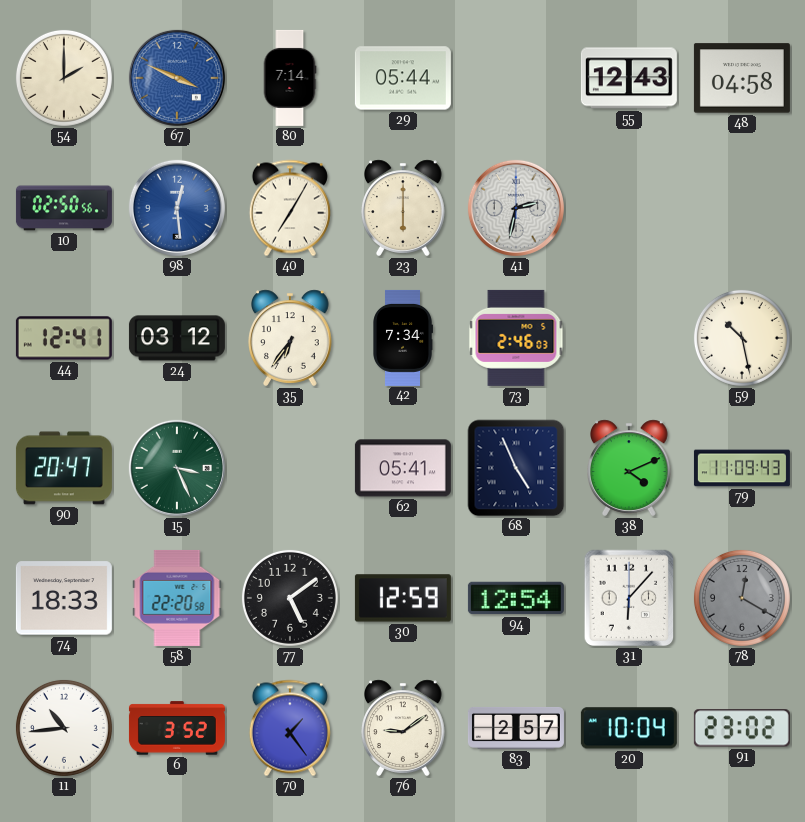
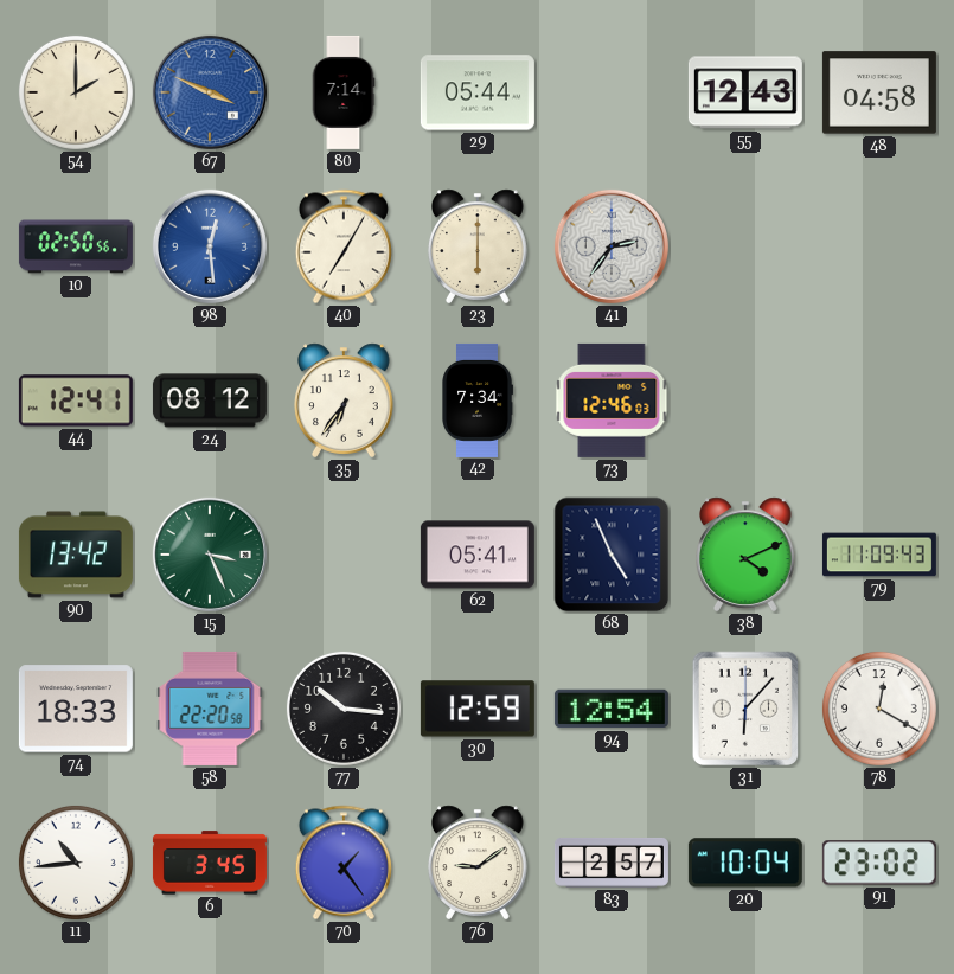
41: 2:32 -> 2:36
24: 03:12 -> 08:12
73: 2:46 -> 12:46
59: 10:28 -> none
90: 20:47 -> 13:42
77: 5:09 -> 10:16
78 dial: grey -> white
6: 3:52 -> 3:45
